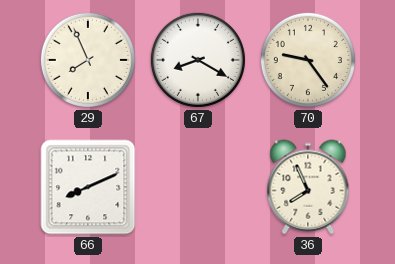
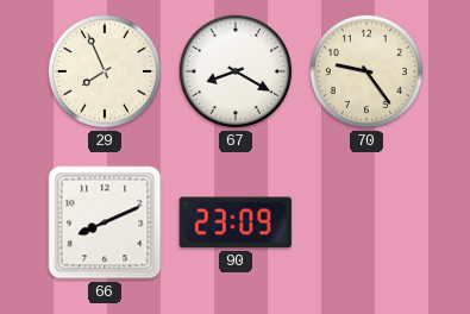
90: none -> 23:09
36: 7:56 -> none
